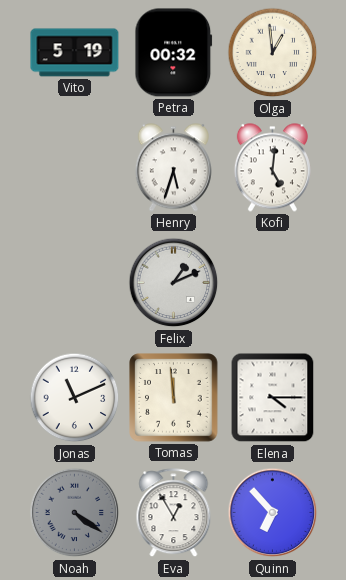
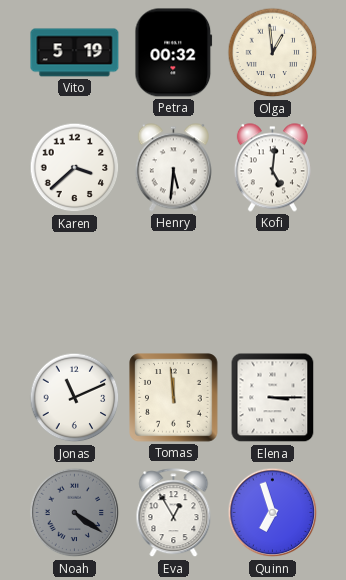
Karen: none -> 3:38
Henry: 5:33 -> 5:31
Felix: 1:11 -> none
Elena: 4:15 -> 3:15
Quinn: 6:53 -> 6:57
